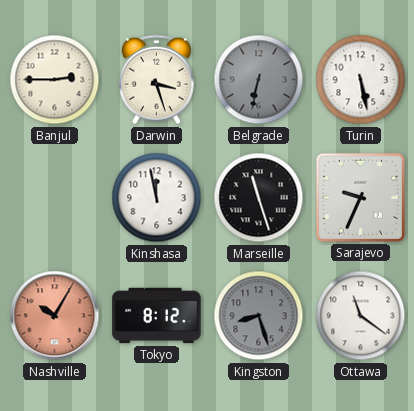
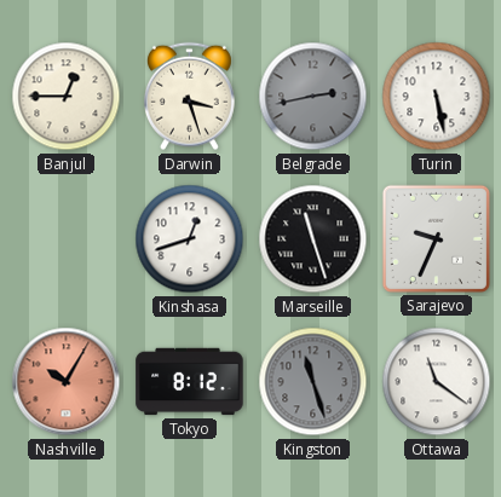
Banjul: 2:45 -> 12:45
Belgrade: 6:32 -> 2:43
Kinshasa: 11:58 -> 12:42
Kingston: 8:27 -> 11:27
